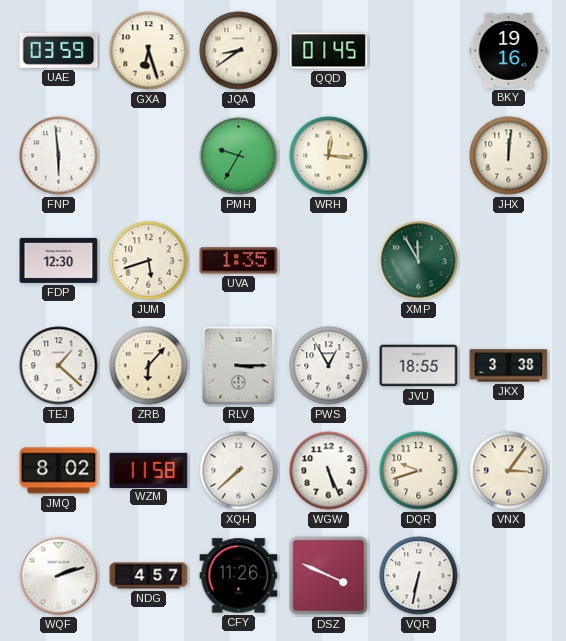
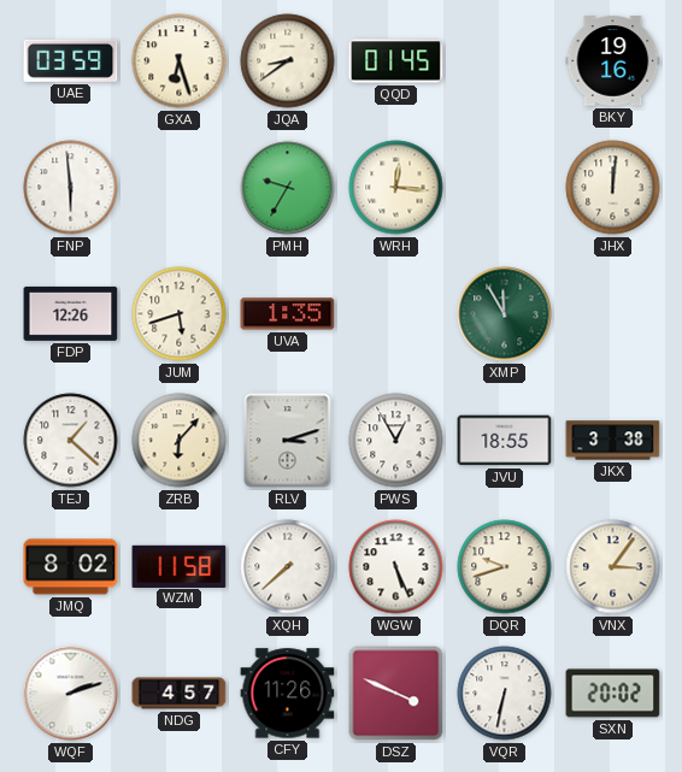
FDP: 12:30 -> 12:26
RLV: 3:15 -> 3:12
SXN: none -> 20:02
